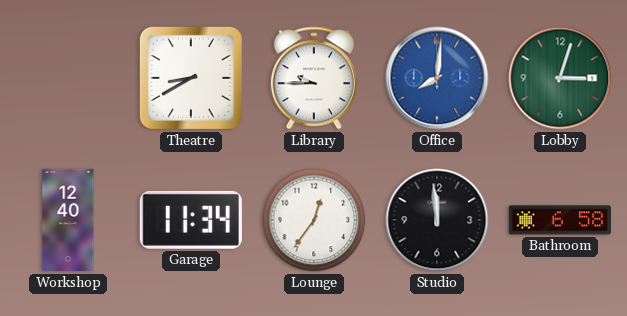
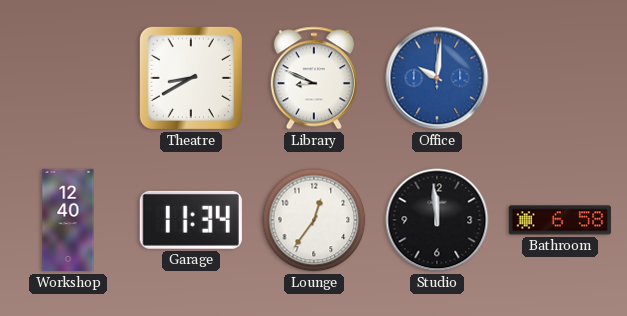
Library: 9:45 -> 8:49
Office: 8:01 -> 10:01
Lobby: 3:03 -> none
